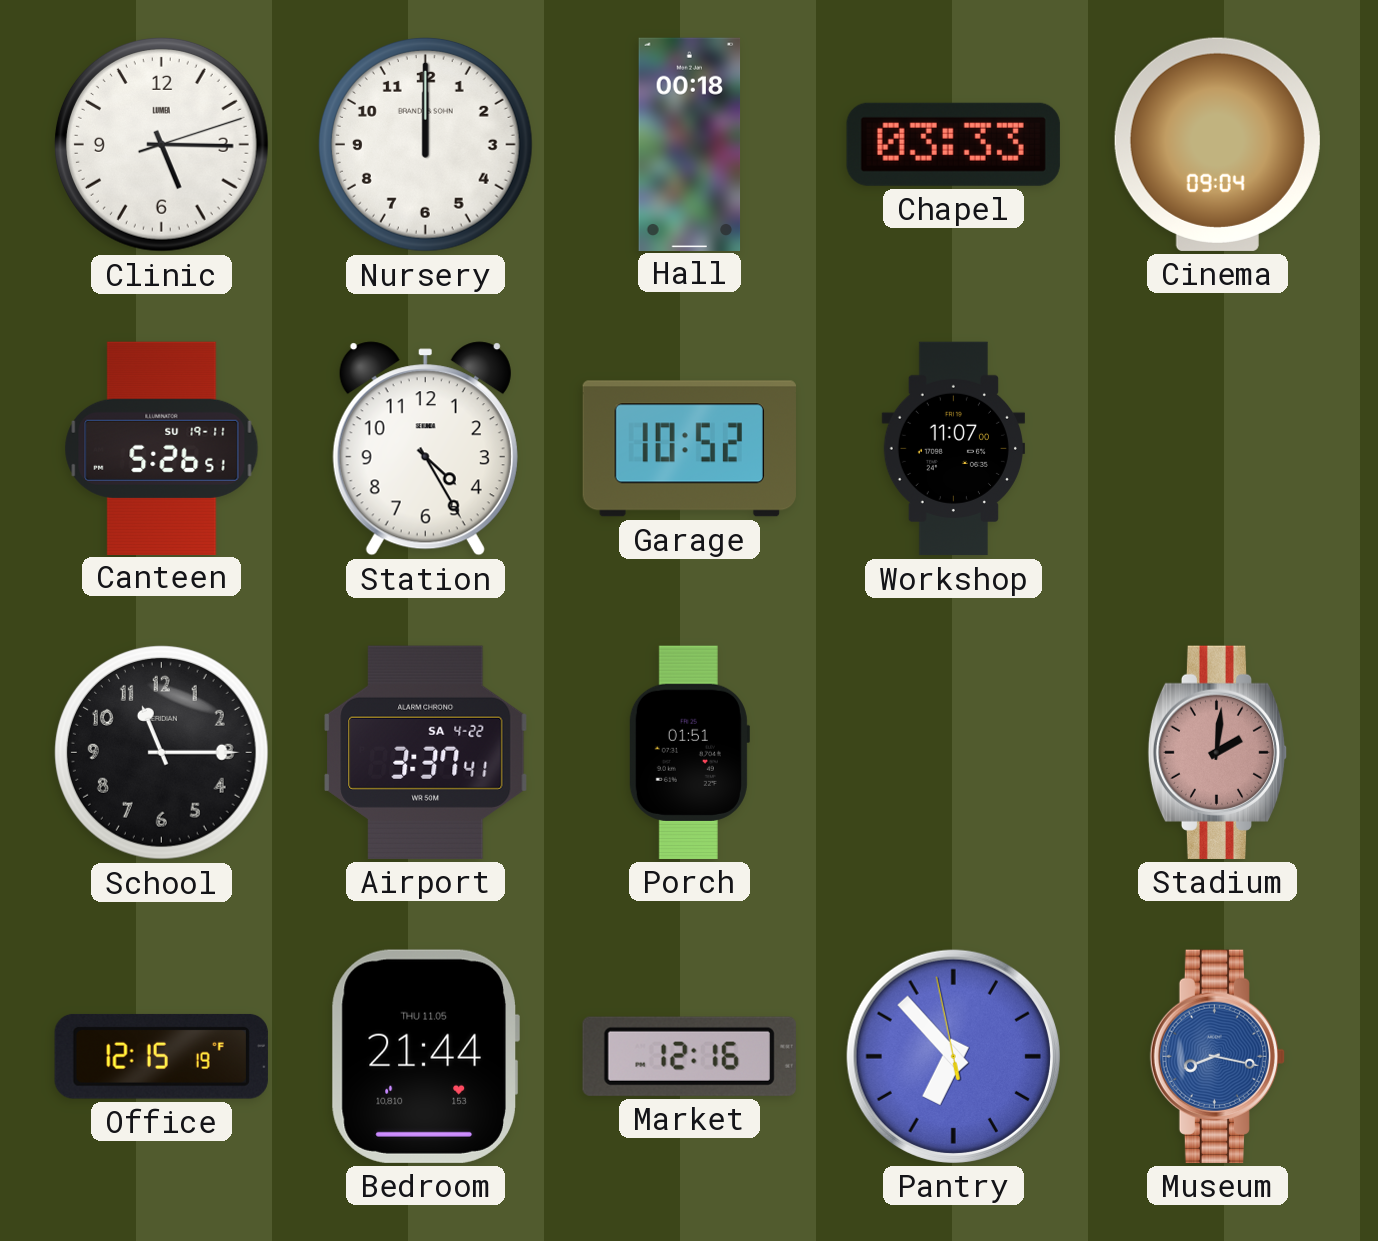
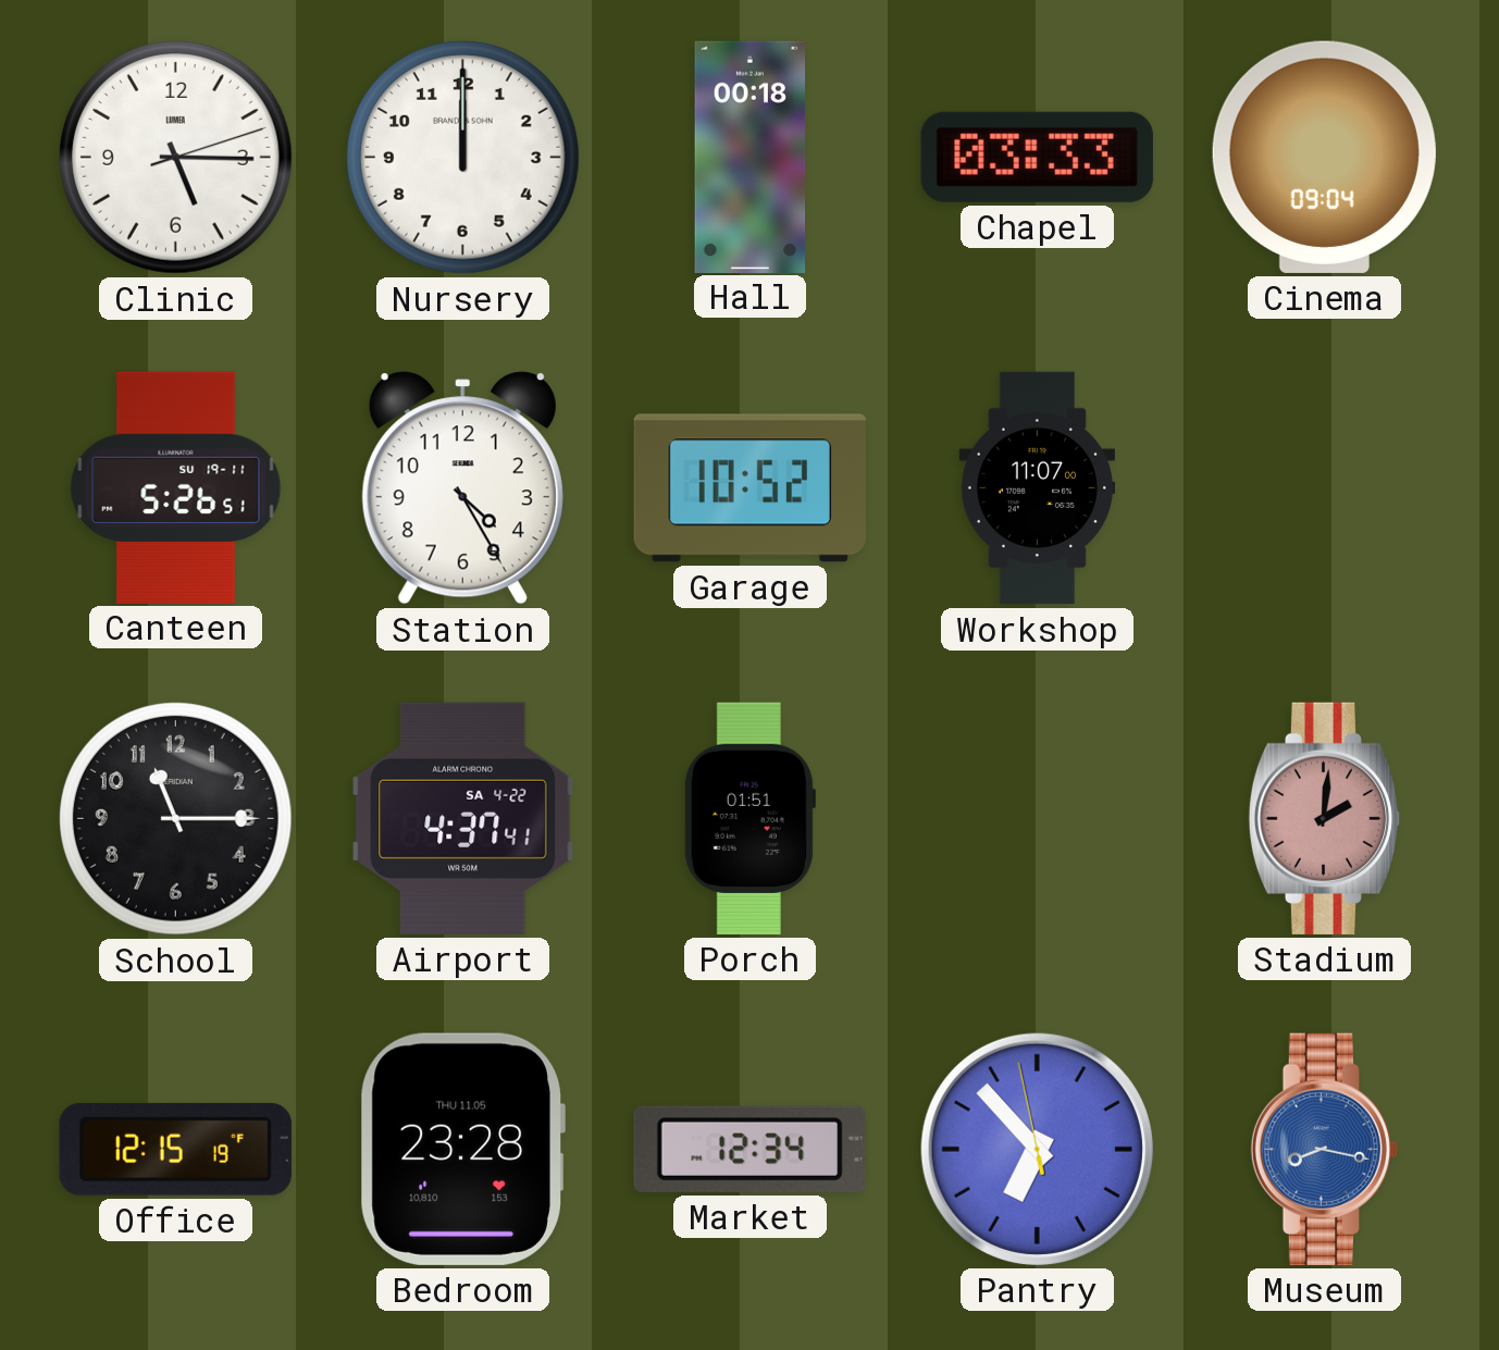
Airport: 3:37 -> 4:37
Bedroom: 21:44 -> 23:28
Market: 12:16 -> 12:34
